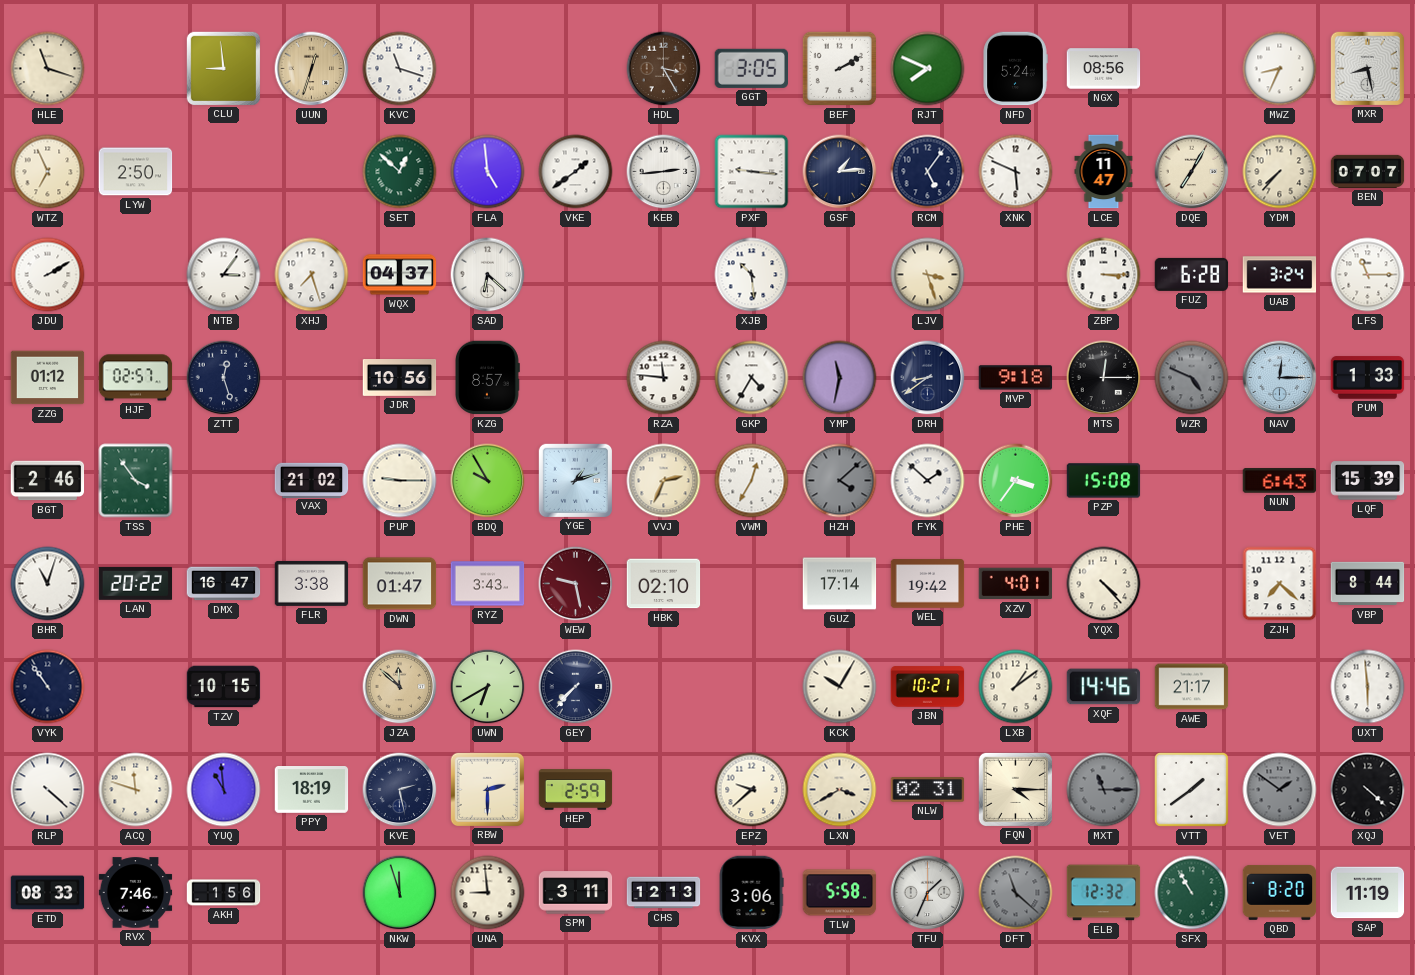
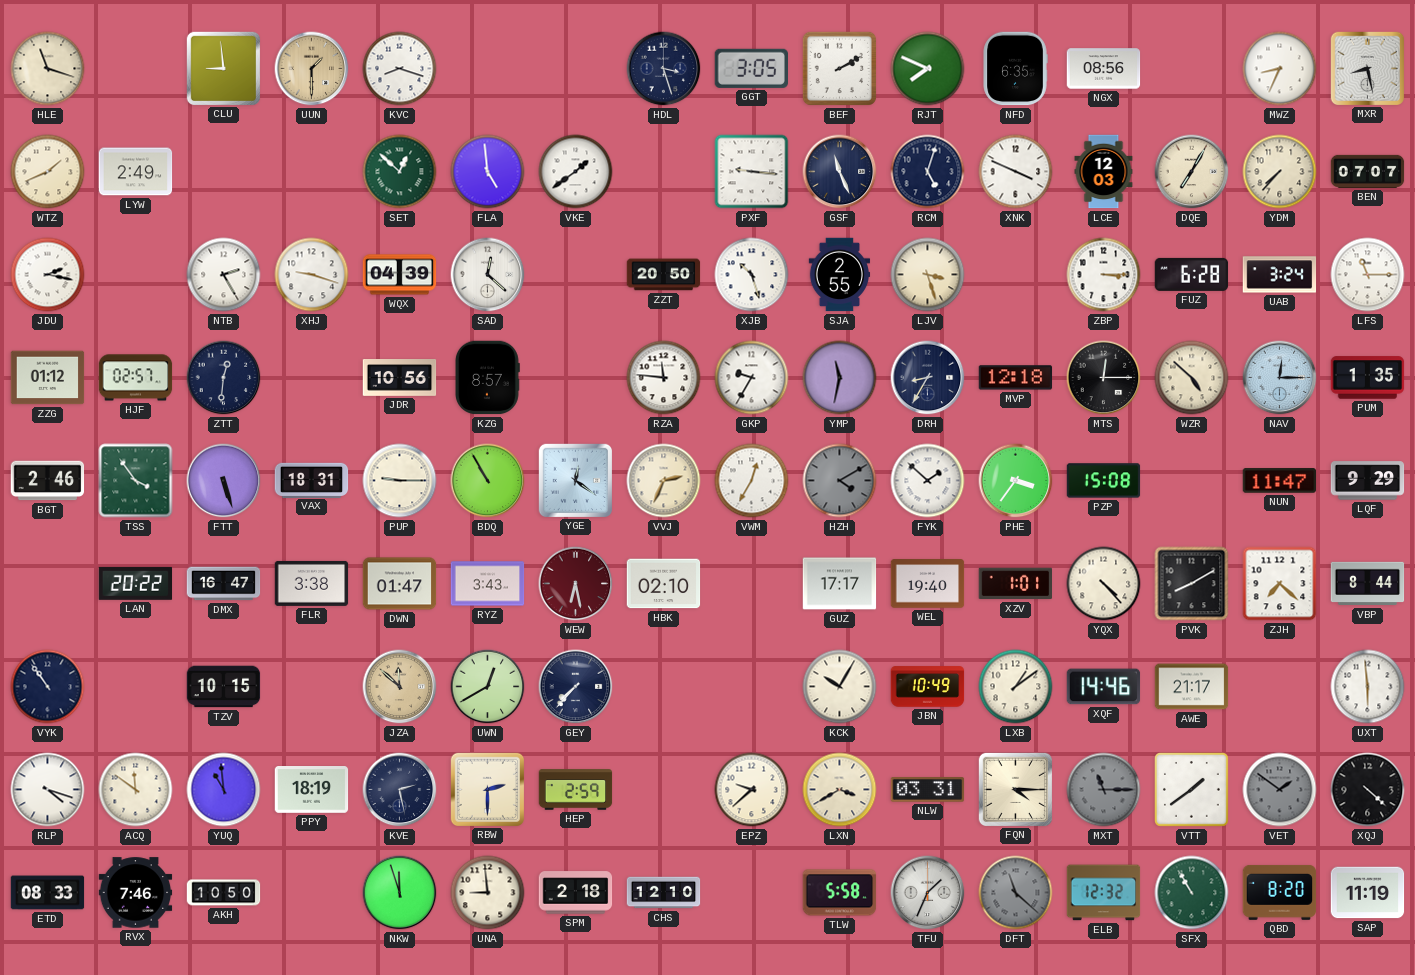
UUN: 12:33 -> 1:30
KVC: 11:18 -> 8:18
HDL: 3:25 -> 3:27
HDL dial: brown -> navy
NFD: 5:24 -> 6:35
WTZ: 6:56 -> 1:41
LYW: 2:50 -> 2:49
KEB: 2:44 -> none
GSF: 1:14 -> 11:26
RCM: 5:06 -> 5:03
XNK: 5:49 -> 3:49
LCE: 11:47 -> 12:03
JDU: 2:10 -> 2:17
NTB: 3:06 -> 2:25
XHJ: 7:27 -> 9:18
WQX: 04:37 -> 04:39
SAD: 6:22 -> 12:22
ZZT: none -> 20:50
XJB: 10:29 -> 10:27
SJA: none -> 2:55
ZTT: 12:27 -> 12:31
GKP: 4:35 -> 9:35
DRH: 8:39 -> 8:35
MVP: 9:18 -> 12:18
WZR: 4:49 -> 4:52
WZR dial: grey -> cream
PUM: 1:33 -> 1:35
FTT: none -> 5:27
VAX: 21:02 -> 18:31
BDQ: 9:55 -> 10:55
YGE: 1:12 -> 12:21
HZH: 4:08 -> 4:10
NUN: 6:43 -> 11:47
LQF: 15:39 -> 9:29
BHR: 11:03 -> none
WEW: 9:28 -> 6:28
GUZ: 17:14 -> 17:17
WEL: 19:42 -> 19:40
XZV: 4:01 -> 1:01
PVK: none -> 8:10
UWN: 6:40 -> 12:40
JBN: 10:21 -> 10:49
RLP: 4:22 -> 4:18
ACQ: 11:48 -> 11:51
NLW: 02:31 -> 03:31
AKH: 1:56 -> 10:50
SPM: 3:11 -> 2:18
CHS: 12:13 -> 12:10
KVX: 3:06 -> none
